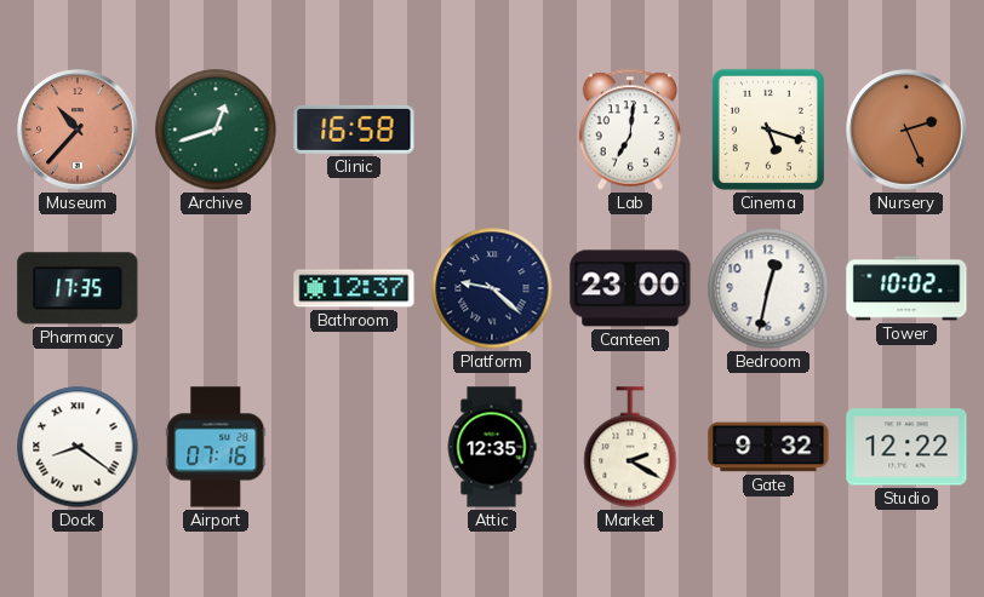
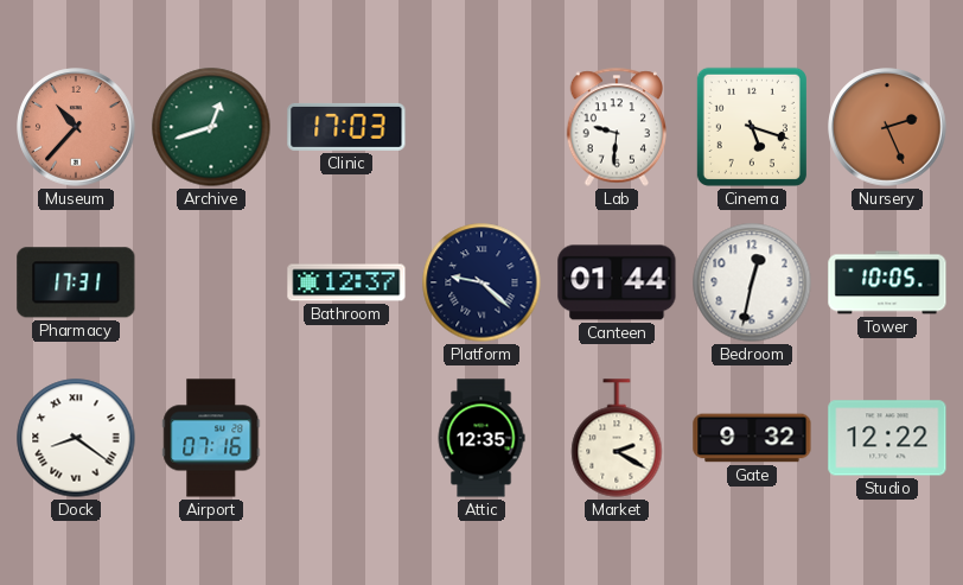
Clinic: 16:58 -> 17:03
Lab: 7:01 -> 9:31
Pharmacy: 17:35 -> 17:31
Canteen: 23:00 -> 01:44
Tower: 10:02 -> 10:05
